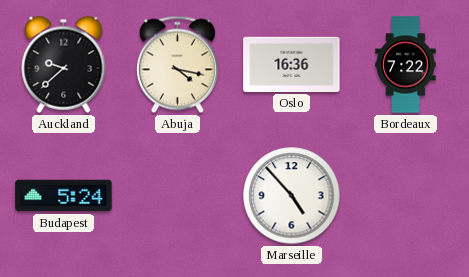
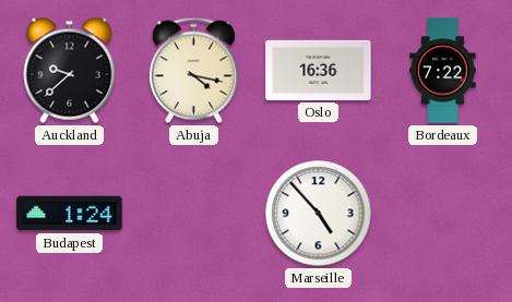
Budapest: 5:24 -> 1:24
